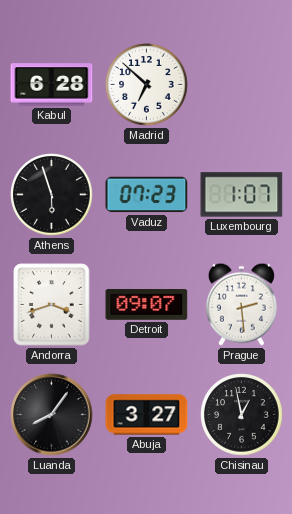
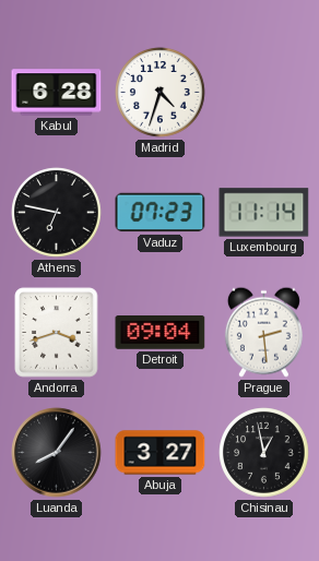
Madrid: 6:52 -> 4:33
Athens: 5:57 -> 6:47
Luxembourg: 1:07 -> 11:14
Detroit: 09:07 -> 09:04
